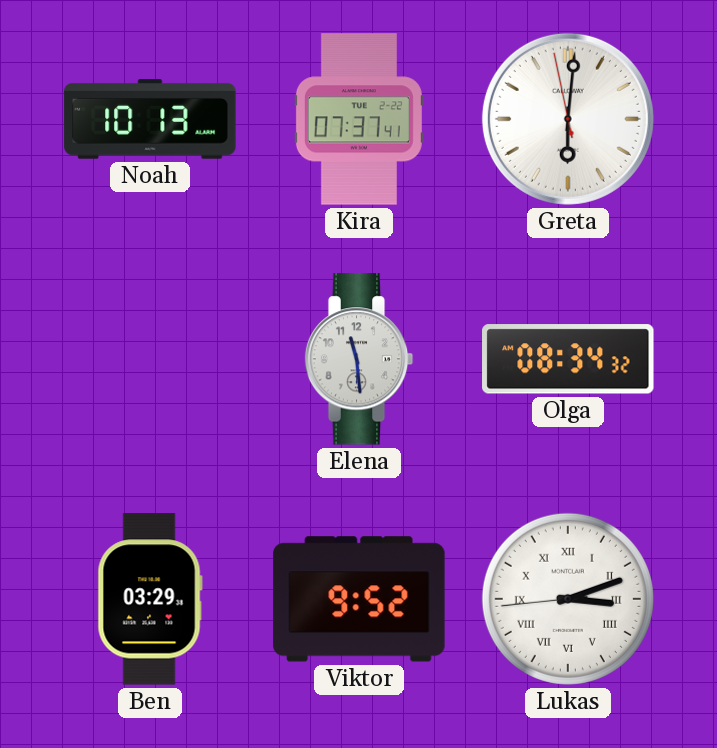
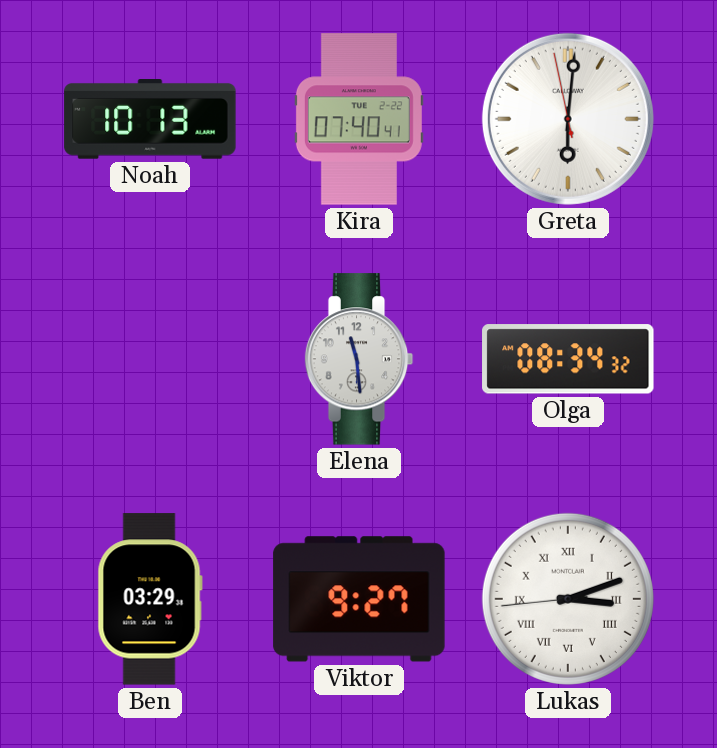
Kira: 07:37 -> 07:40
Viktor: 9:52 -> 9:27
